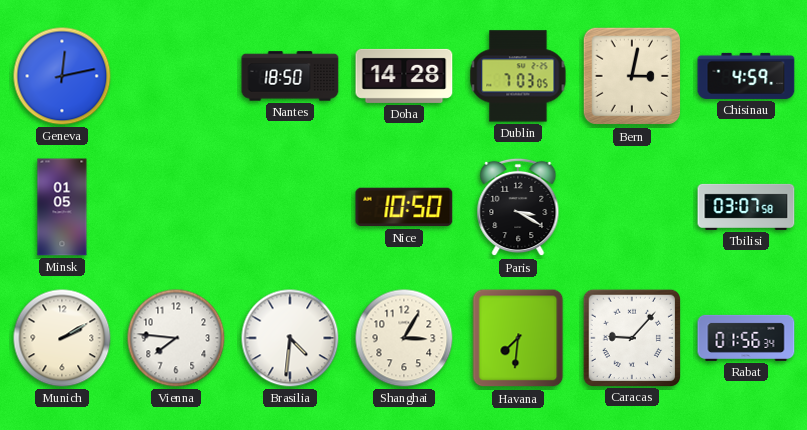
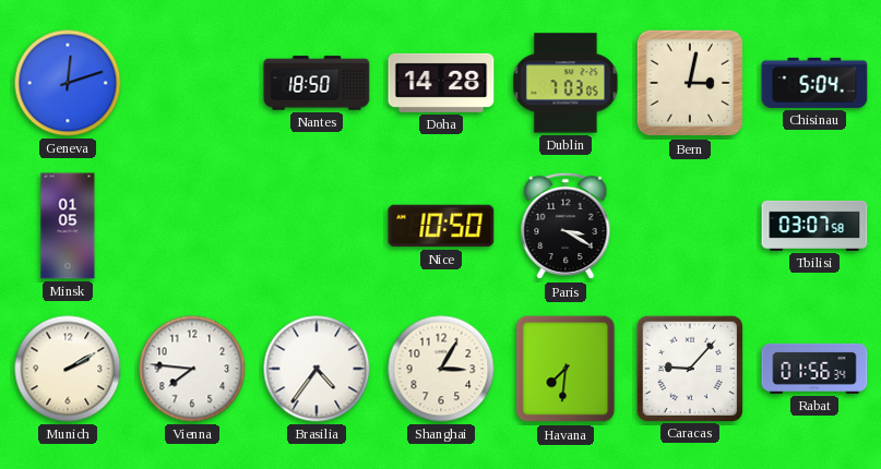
Geneva: 12:13 -> 12:12
Chisinau: 4:59 -> 5:04
Brasilia: 4:31 -> 4:36
